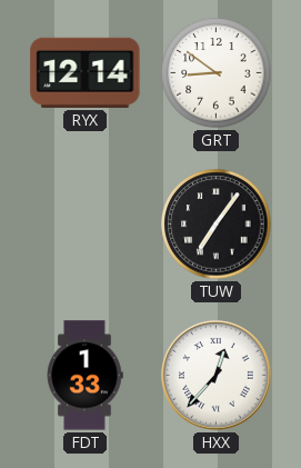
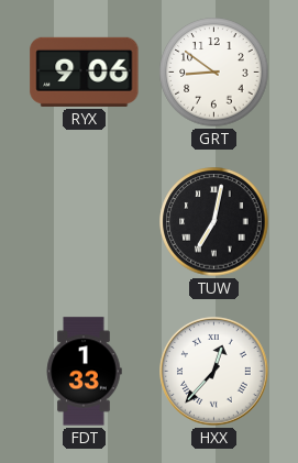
RYX: 12:14 -> 9:06
TUW: 7:06 -> 7:02
